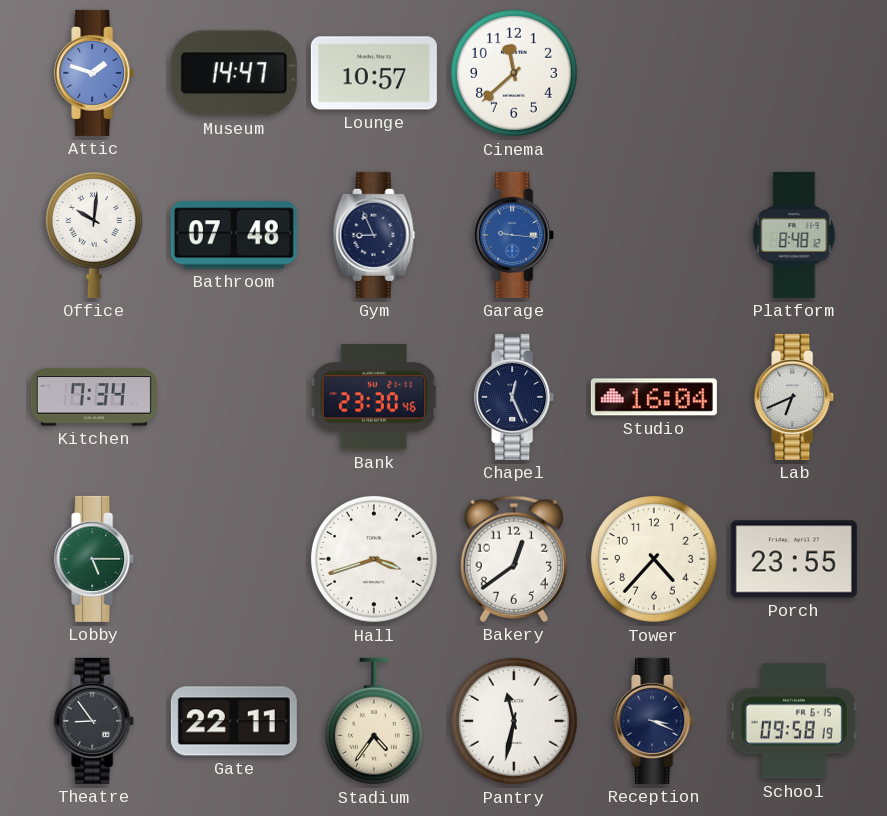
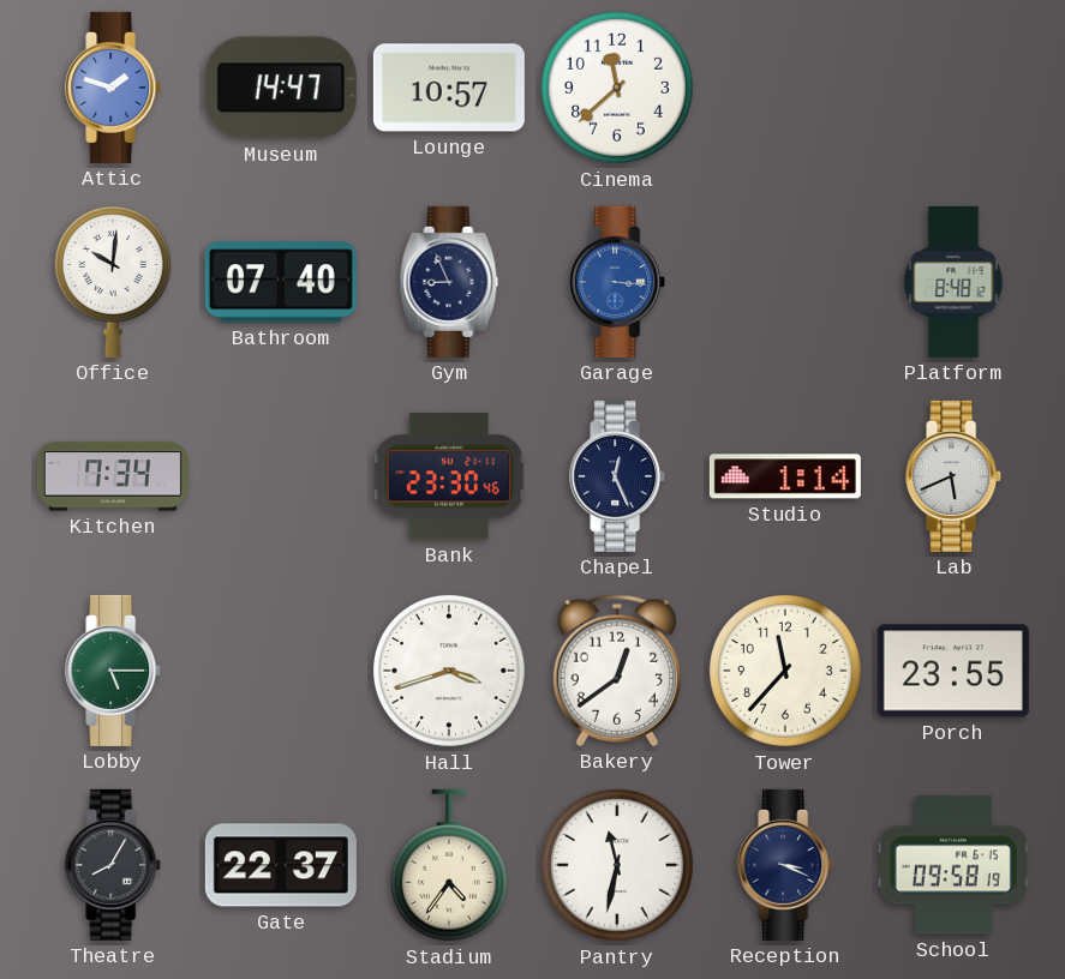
Bathroom: 07:48 -> 07:40
Garage: 9:16 -> 3:16
Studio: 16:04 -> 1:14
Lab: 6:41 -> 5:41
Tower: 4:37 -> 11:37
Theatre: 8:54 -> 8:05
Gate: 22:11 -> 22:37
